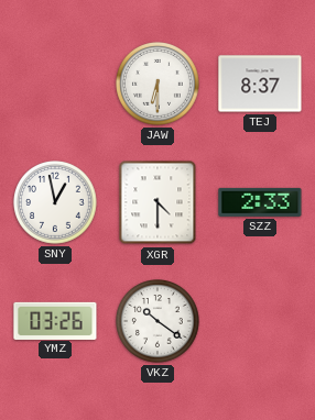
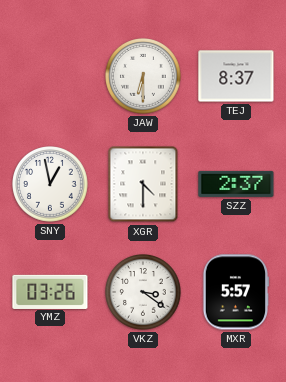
SZZ: 2:33 -> 2:37
VKZ: 10:21 -> 3:21
MXR: none -> 5:57
